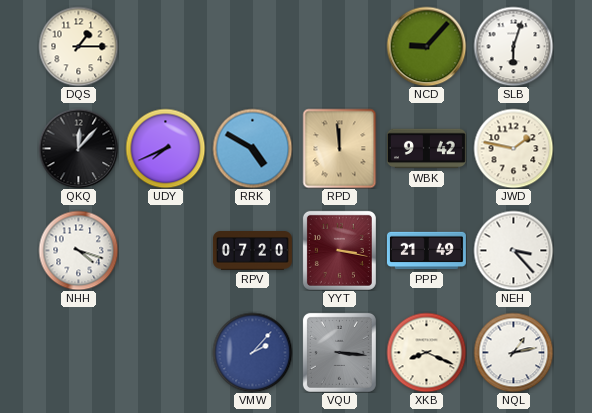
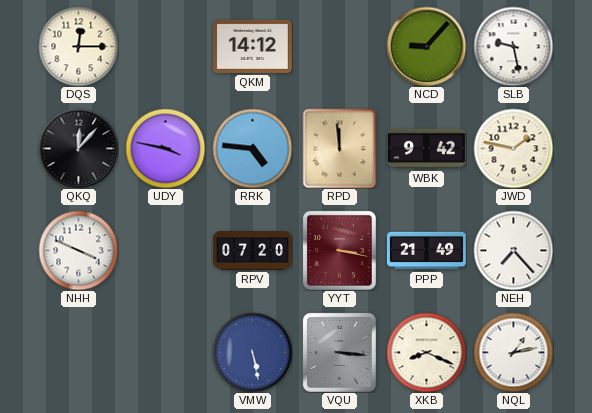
DQS: 1:15 -> 12:15
QKM: none -> 14:12
SLB: 6:03 -> 9:28
UDY: 7:41 -> 3:47
RRK: 4:50 -> 4:46
NHH: 4:18 -> 3:49
NEH: 3:23 -> 7:23
VMW: 2:07 -> 5:28
